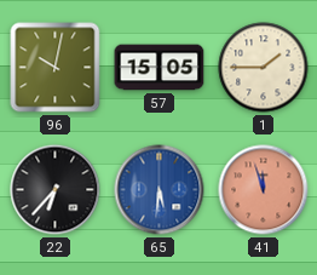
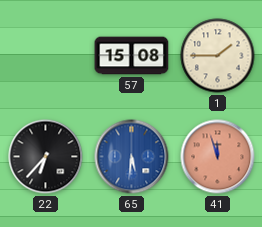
96: 10:02 -> none
57: 15:05 -> 15:08
